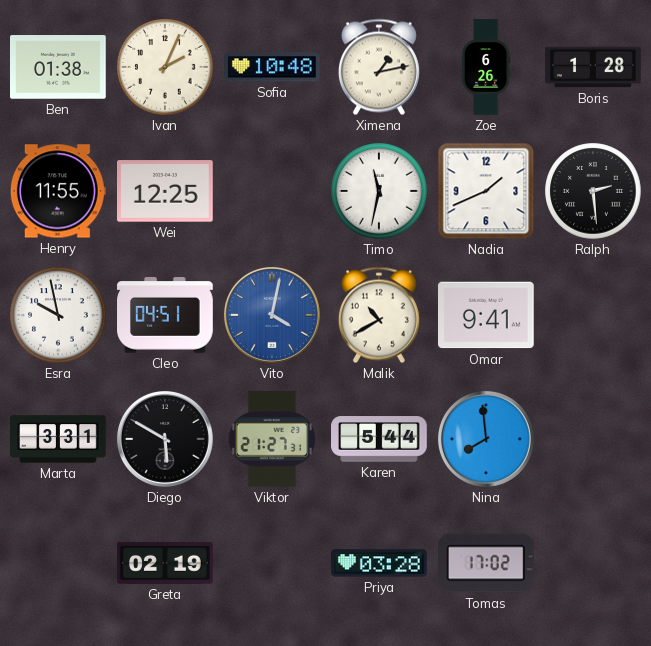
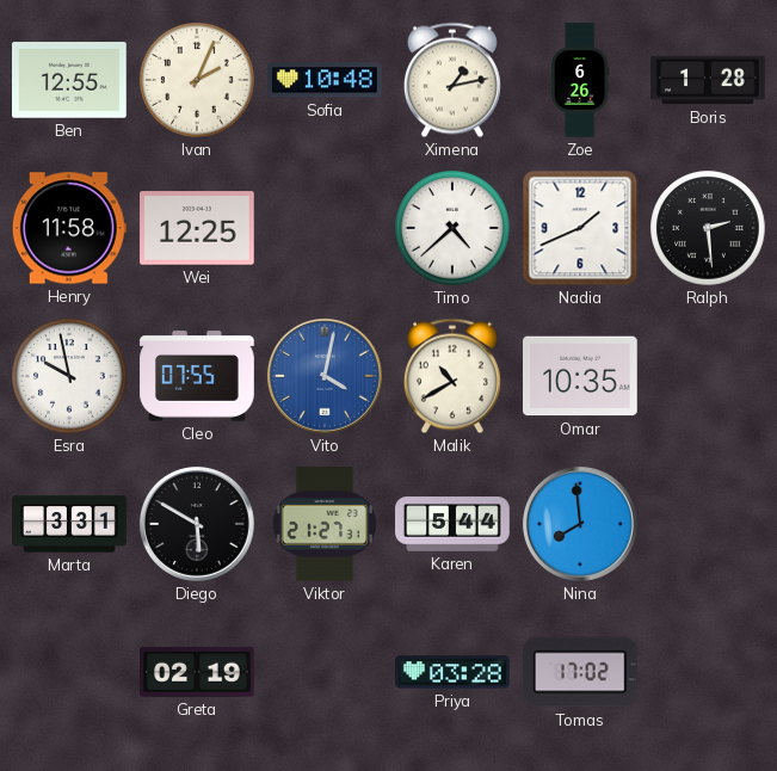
Ben: 01:38 -> 12:55
Henry: 11:55 -> 11:58
Timo: 11:32 -> 4:38
Cleo: 04:51 -> 07:55
Omar: 9:41 -> 10:35
